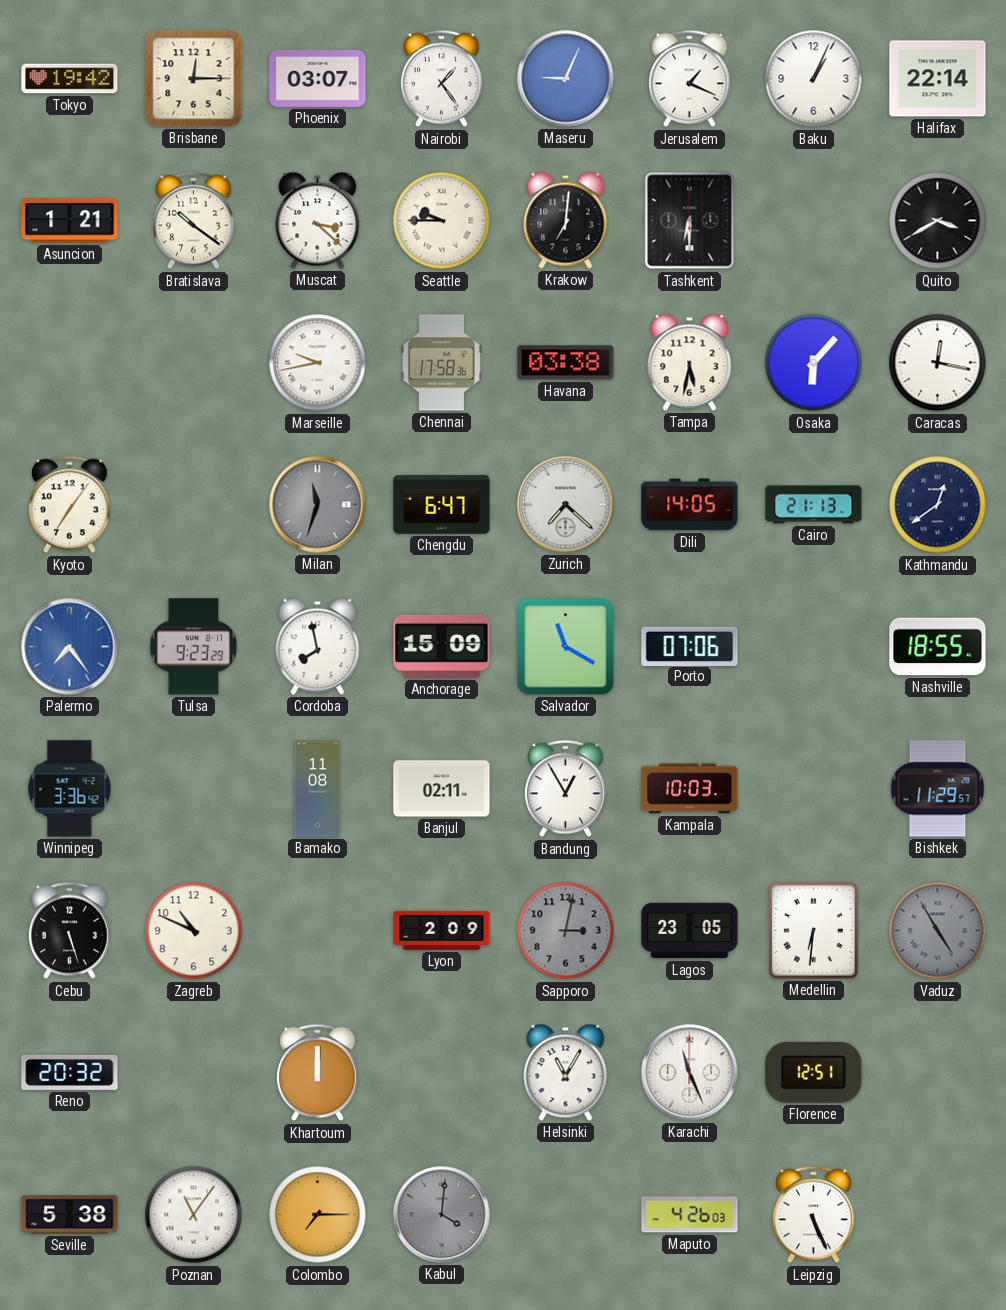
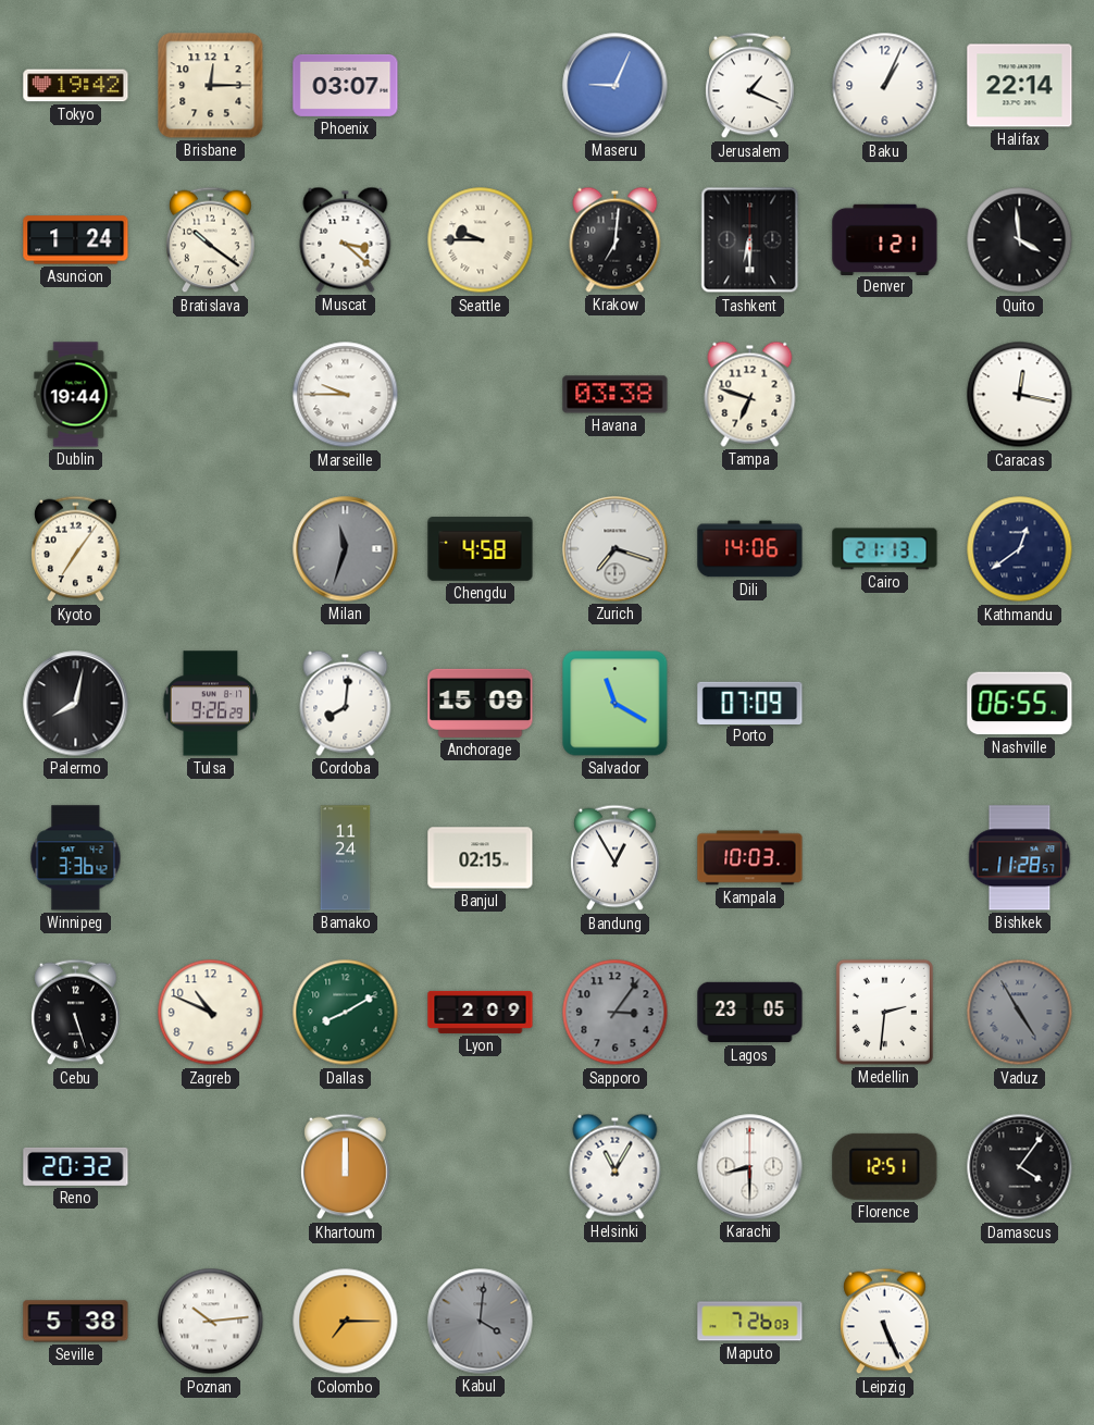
Nairobi: 1:24 -> none
Asuncion: 1:21 -> 1:24
Denver: none -> 1:21
Quito: 3:40 -> 3:59
Dublin: none -> 19:44
Marseille: 9:43 -> 9:45
Chennai: 17:58 -> none
Tampa: 5:32 -> 6:48
Osaka: 6:07 -> none
Chengdu: 6:47 -> 4:58
Zurich: 7:22 -> 7:18
Dili: 14:05 -> 14:06
Palermo: 7:24 -> 8:02
Palermo dial: blue -> black
Tulsa: 9:23 -> 9:26
Cordoba: 7:58 -> 8:01
Porto: 07:06 -> 07:09
Nashville: 18:55 -> 06:55
Bamako: 11:08 -> 11:24
Banjul: 02:11 -> 02:15
Bishkek: 11:29 -> 11:28
Dallas: none -> 8:10
Sapporo: 3:02 -> 3:06
Medellin: 6:31 -> 2:31
Karachi: 11:26 -> 8:30
Damascus: none -> 4:06
Poznan: 11:06 -> 10:14
Maputo: 4:26 -> 7:26
